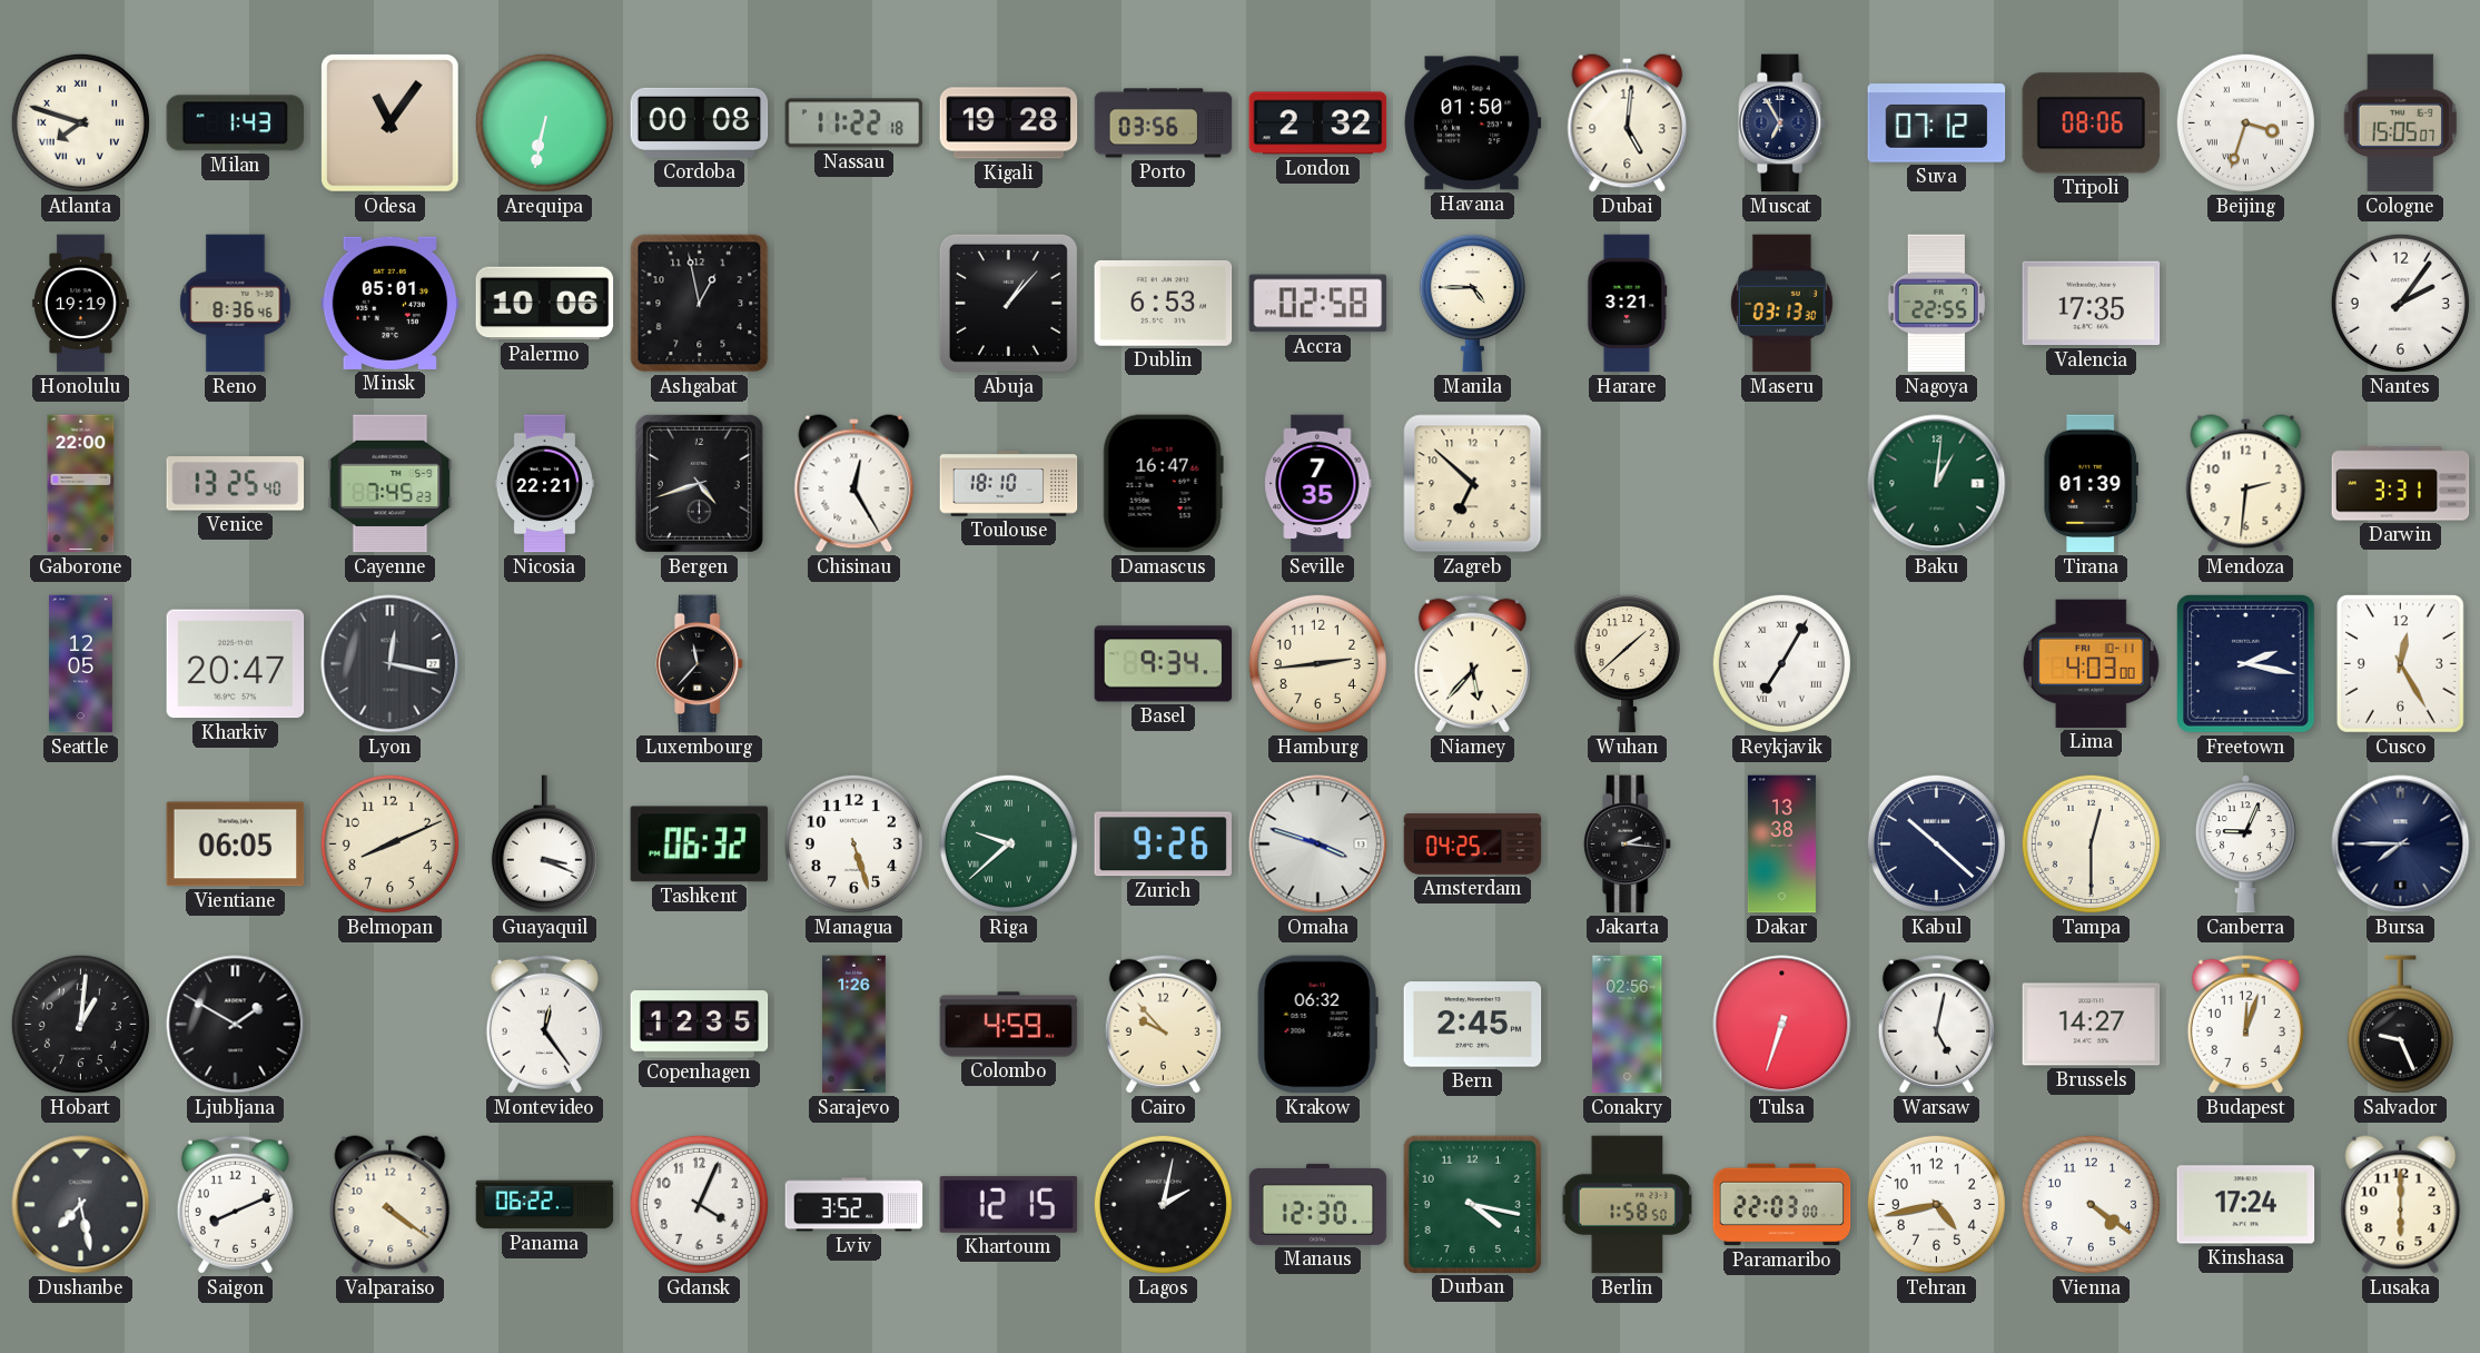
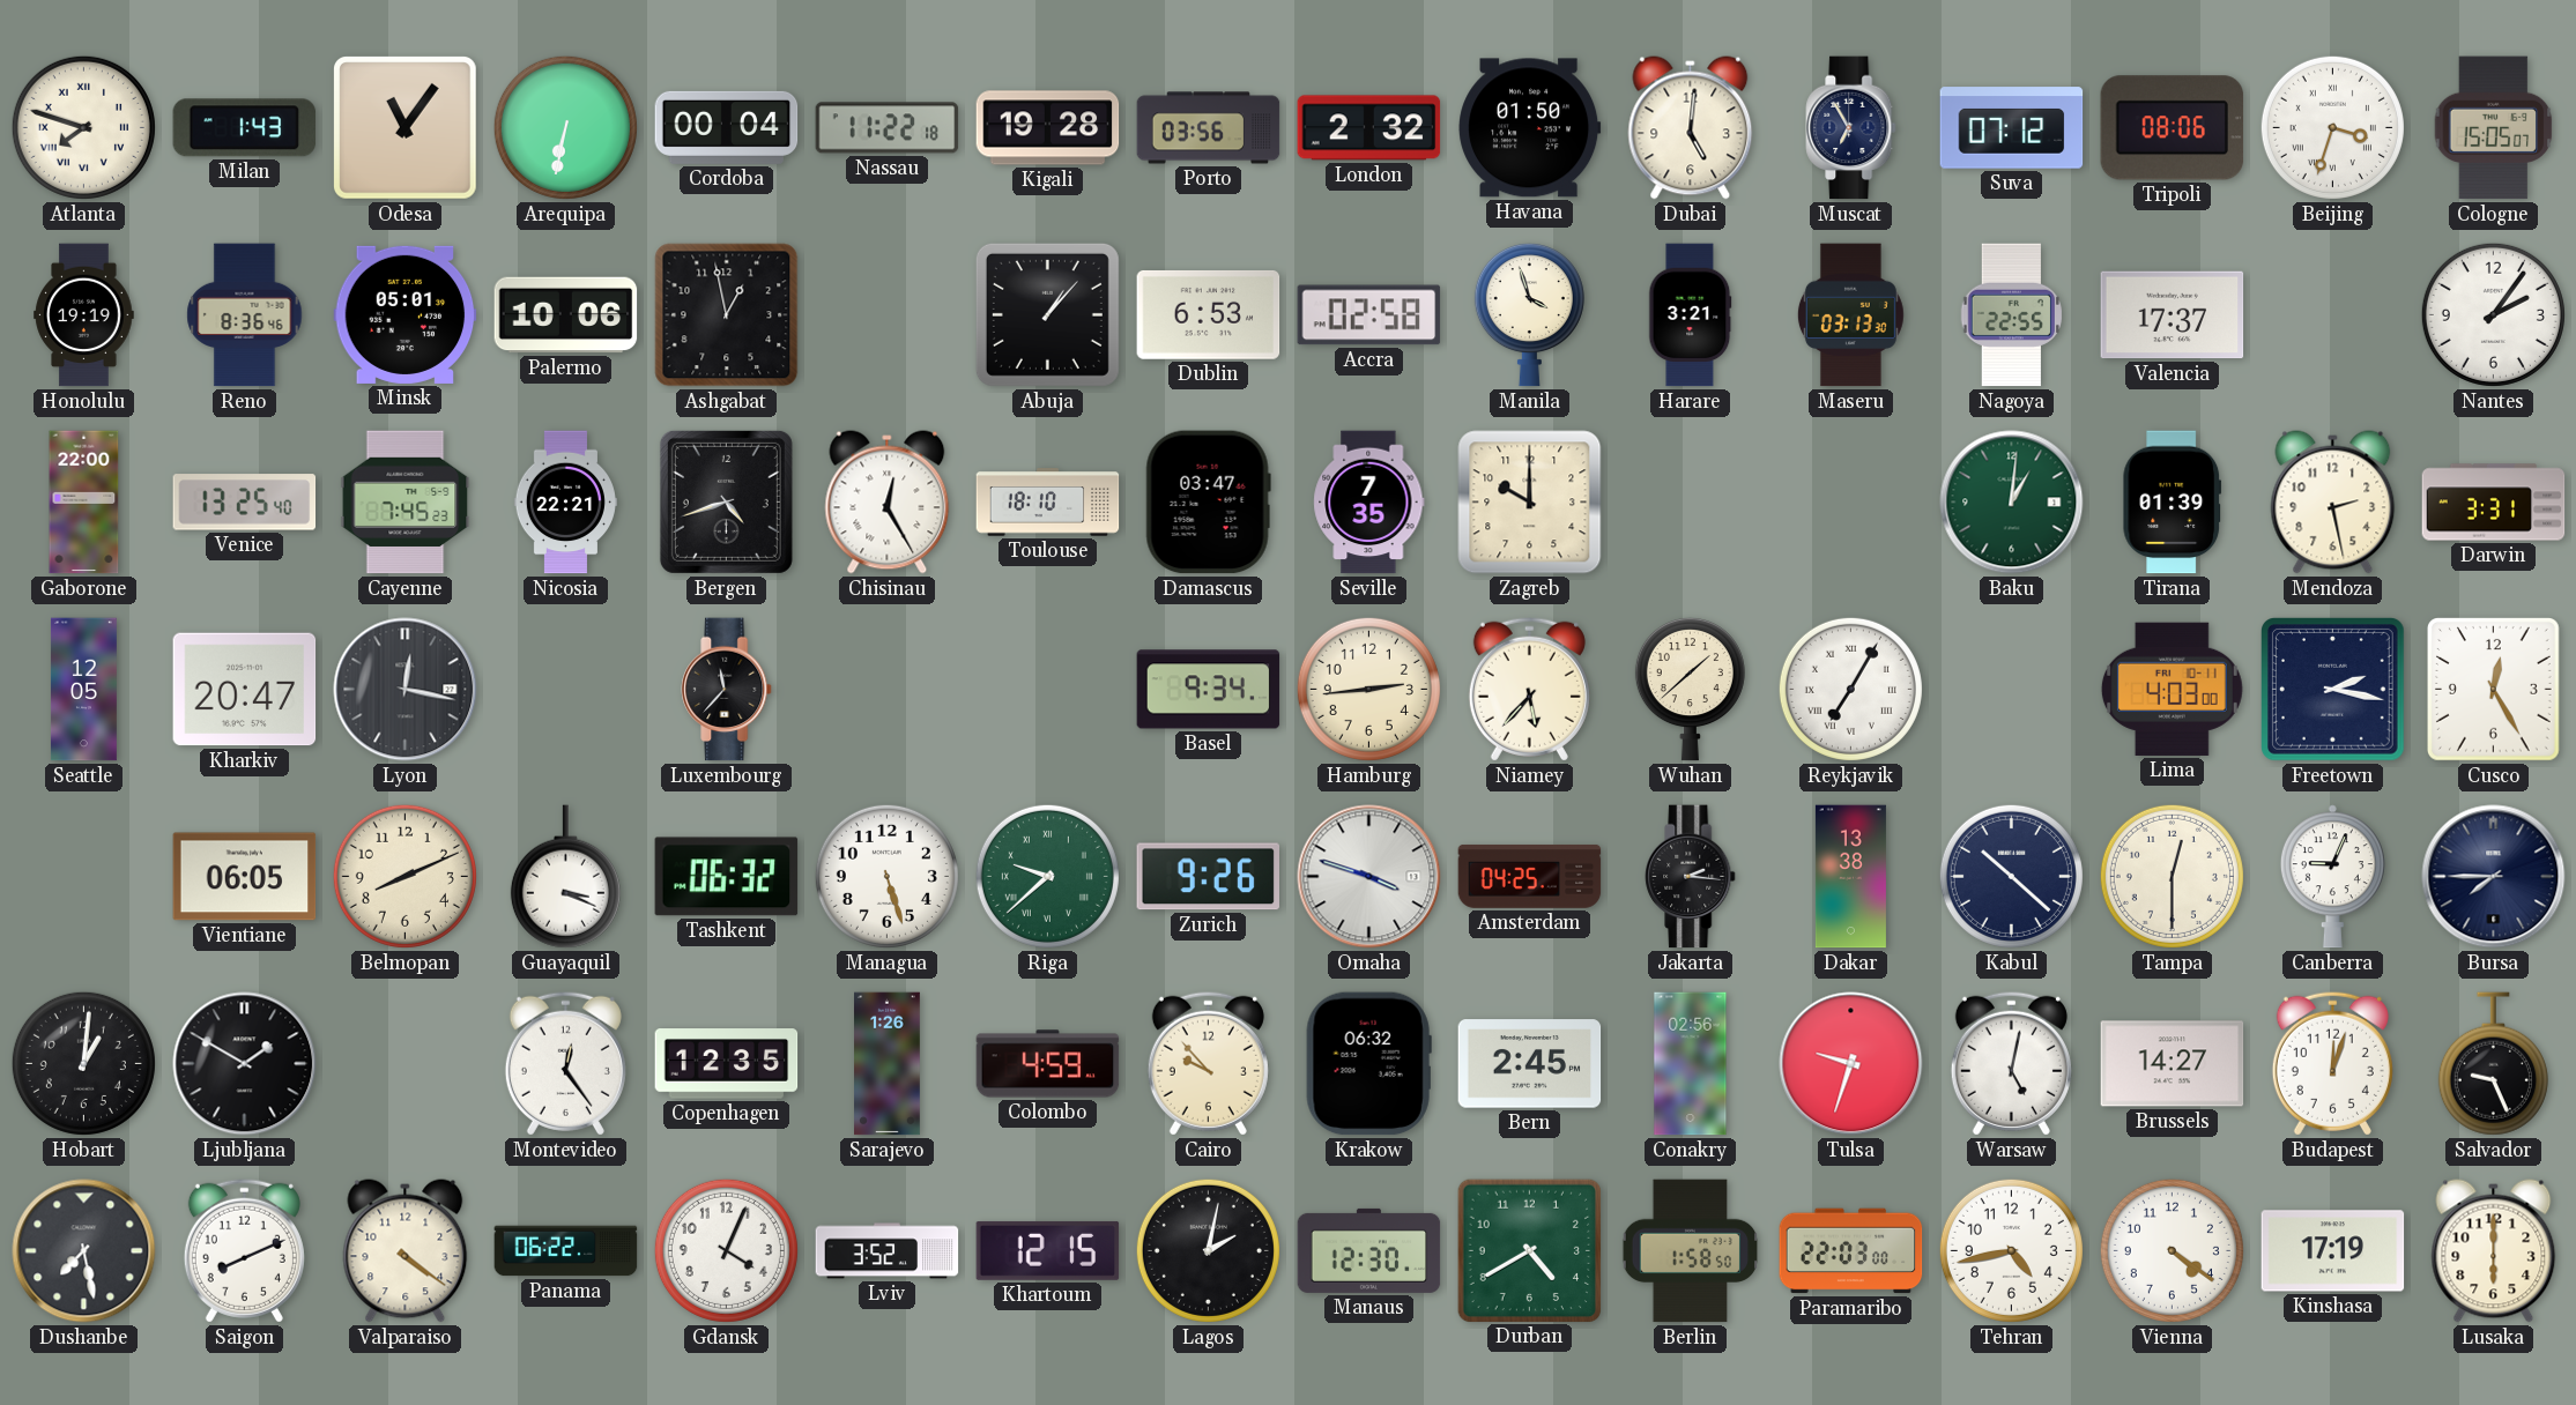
Cordoba: 00:08 -> 00:04
Manila: 4:45 -> 3:57
Valencia: 17:35 -> 17:37
Damascus: 16:47 -> 03:47
Zagreb: 6:52 -> 10:00
Mendoza: 2:31 -> 2:28
Tulsa: 6:33 -> 9:33
Durban: 4:17 -> 4:40
Kinshasa: 17:24 -> 17:19
